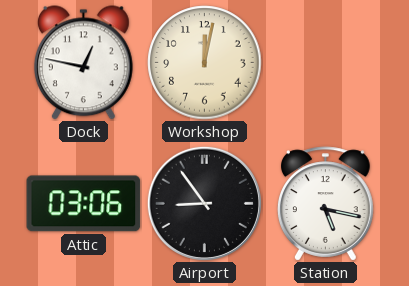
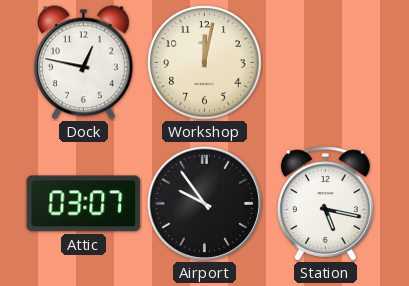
Attic: 03:06 -> 03:07
Airport: 8:54 -> 9:54
